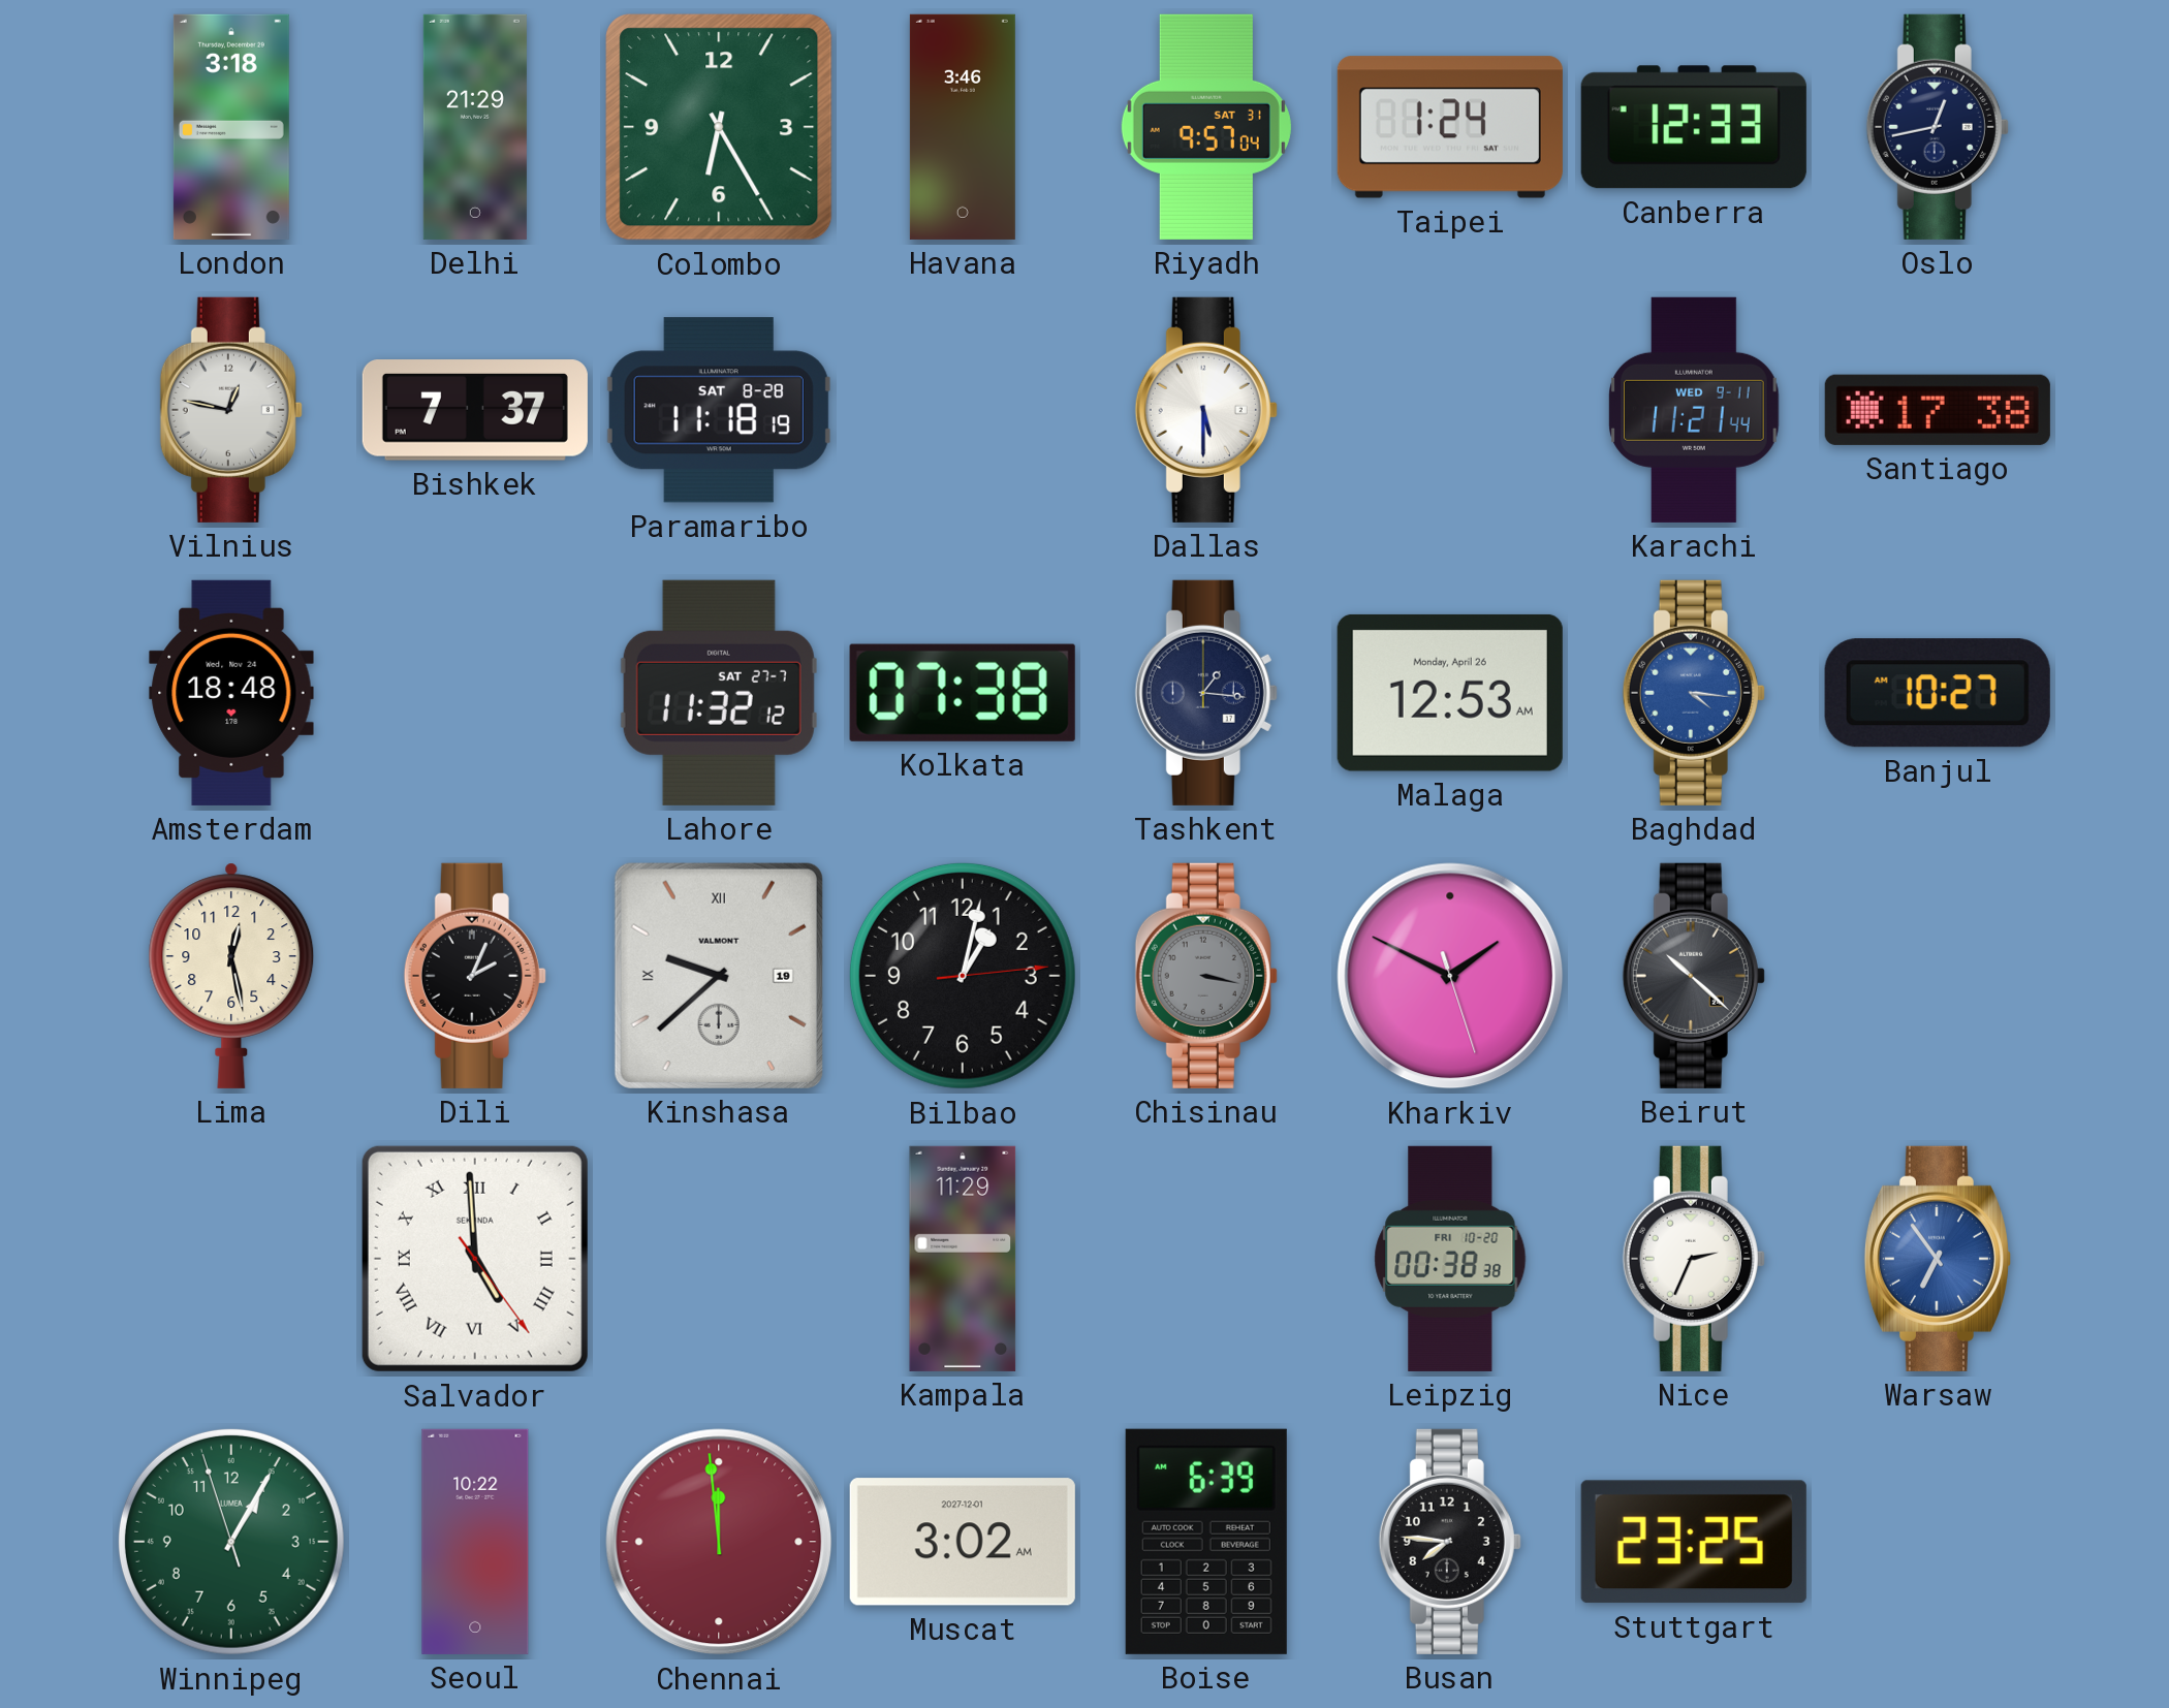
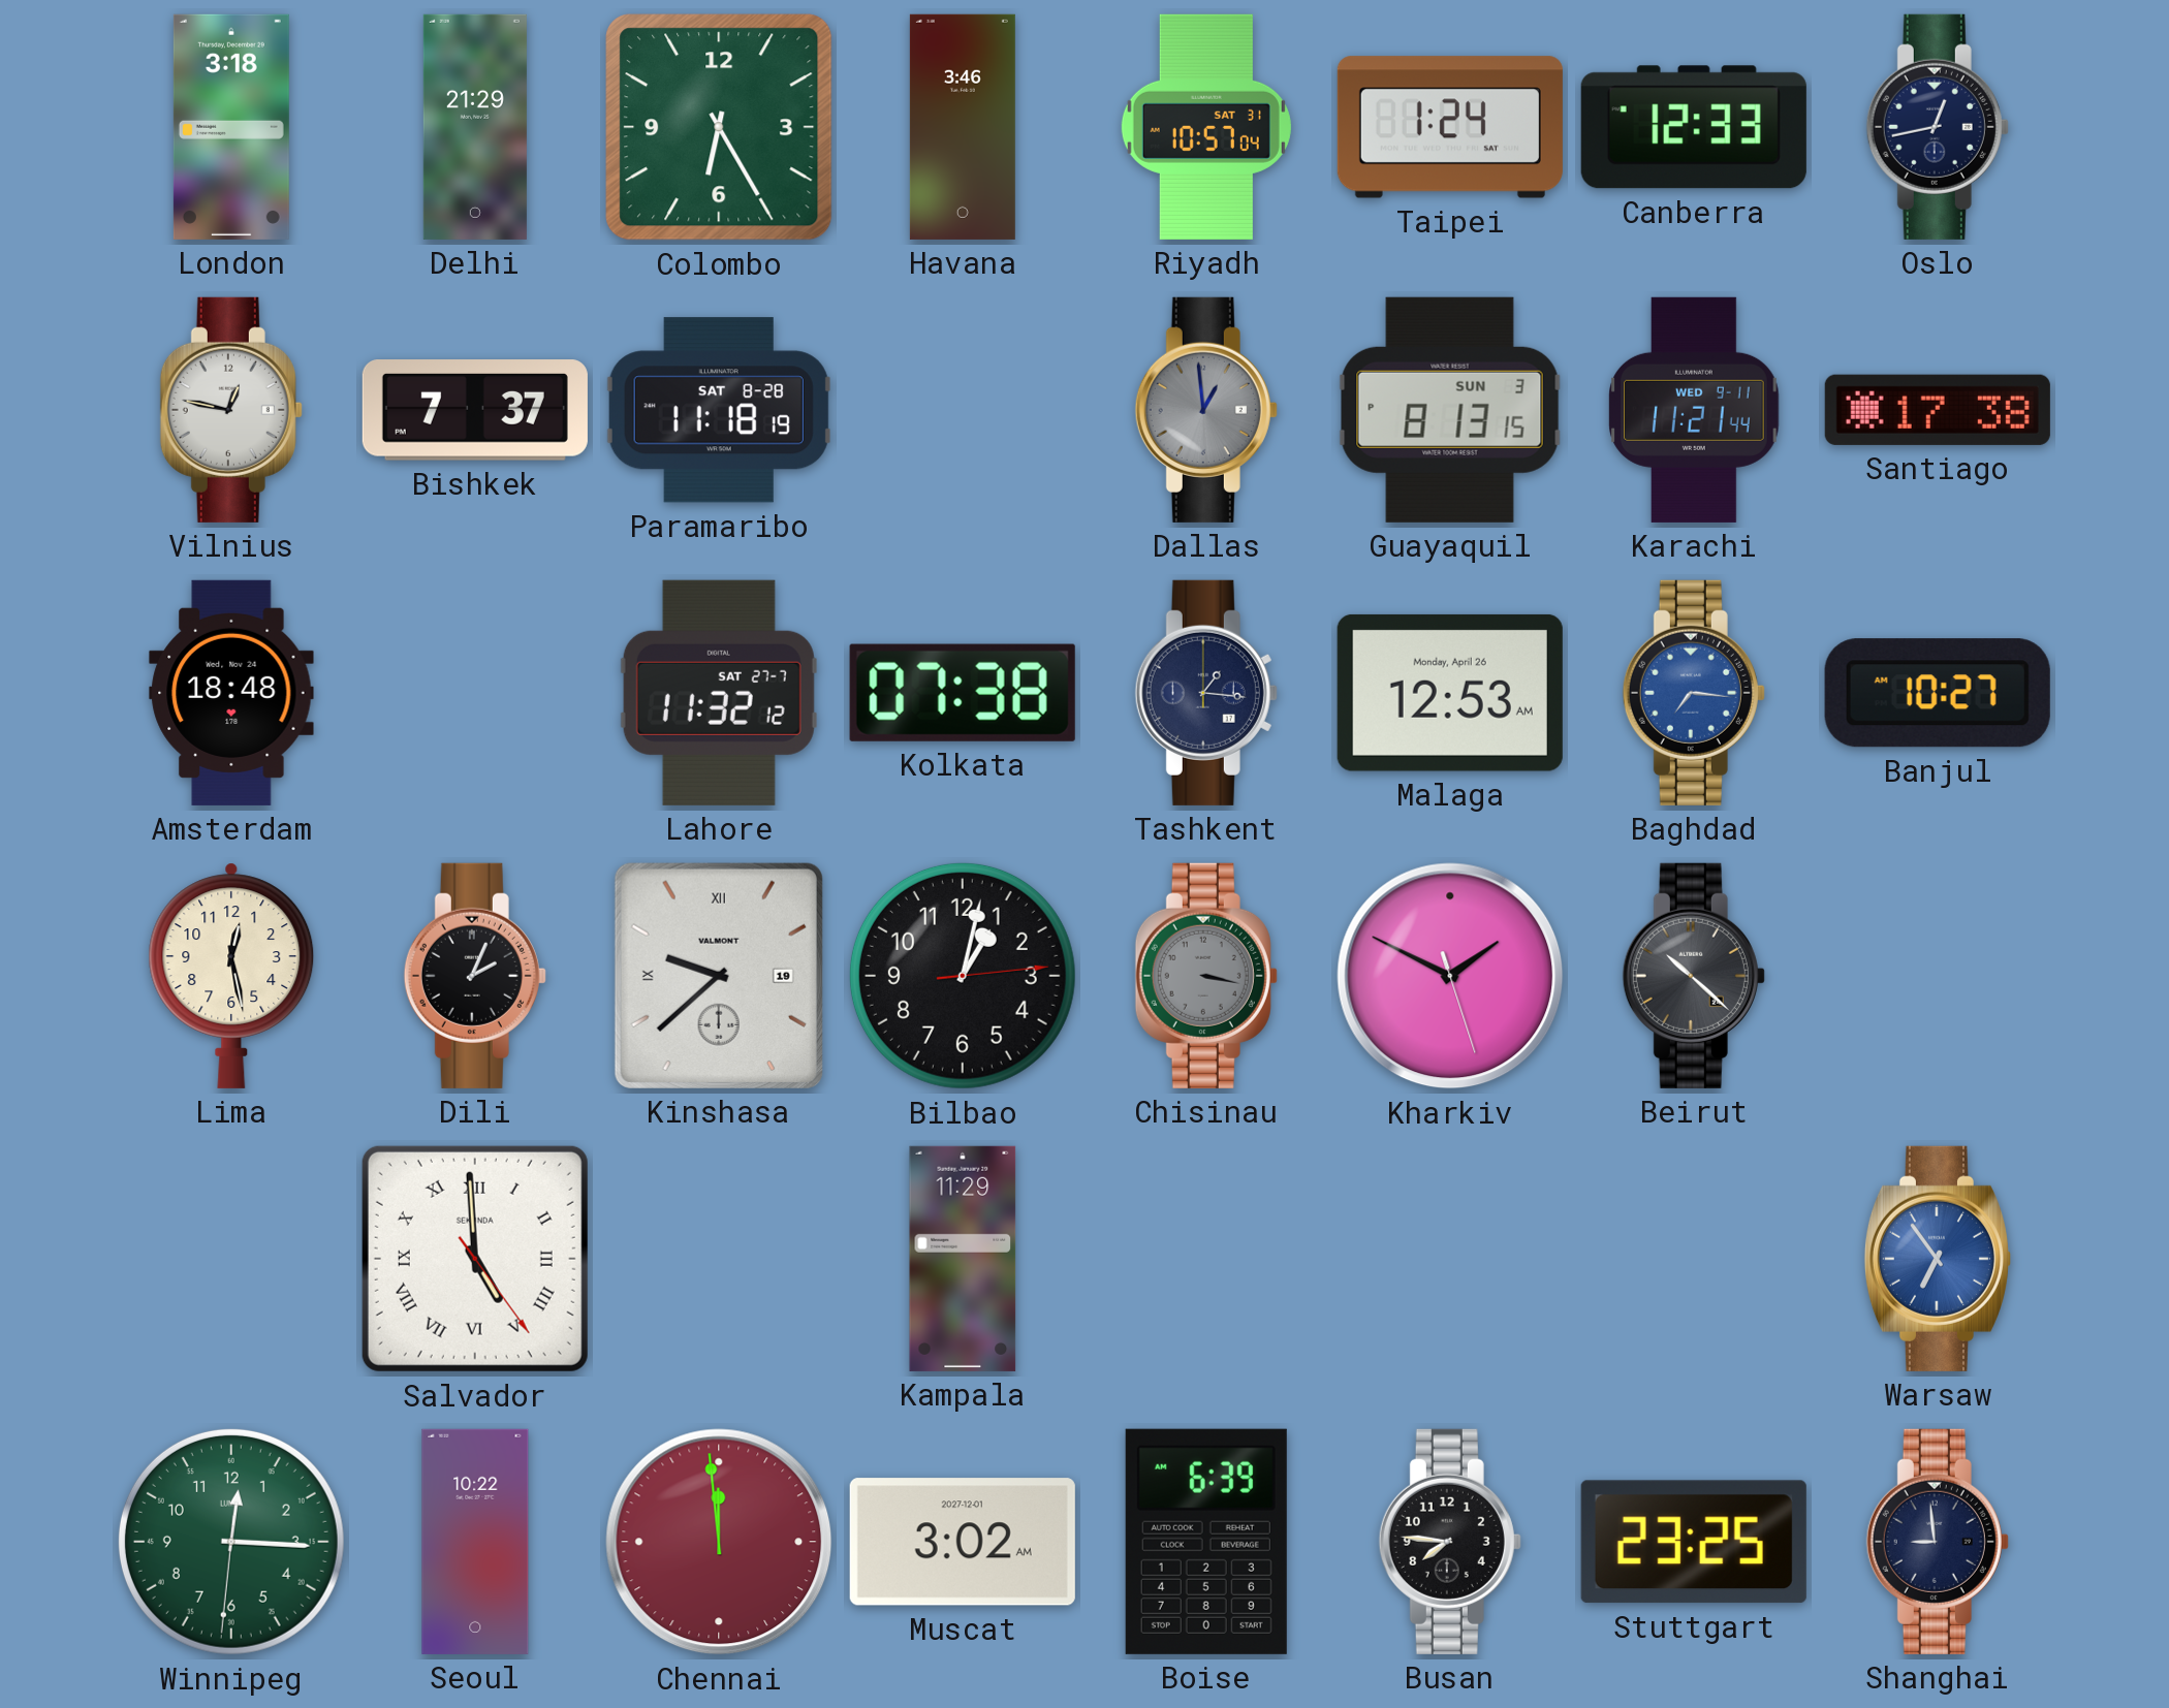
Riyadh: 9:57 -> 10:57
Dallas: 5:30 -> 12:59
Dallas dial: white -> grey
Guayaquil: none -> 8:13
Baghdad: 4:16 -> 7:16
Leipzig: 00:38 -> none
Nice: 2:34 -> none
Winnipeg: 1:04 -> 12:15
Shanghai: none -> 8:59
